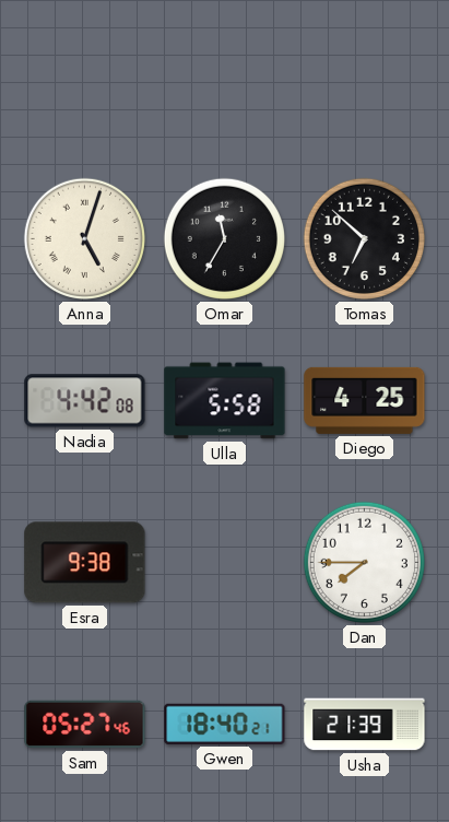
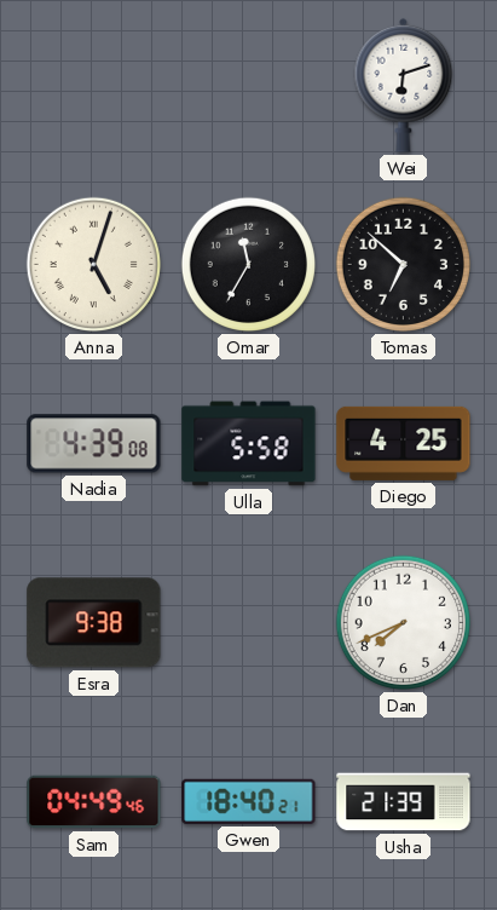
Wei: none -> 6:12
Nadia: 4:42 -> 4:39
Dan: 7:45 -> 7:41
Sam: 05:27 -> 04:49
